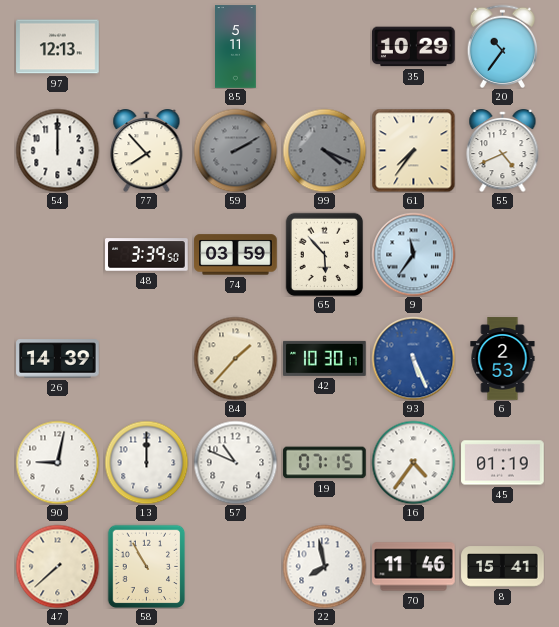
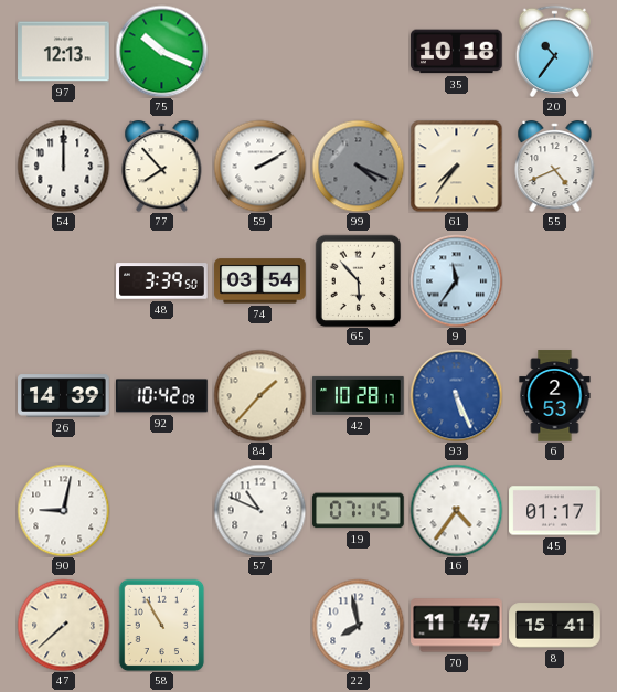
75: none -> 10:19
85: 5:11 -> none
35: 10:29 -> 10:18
59 dial: grey -> white
74: 03:59 -> 03:54
92: none -> 10:42
42: 10:30 -> 10:28
13: 12:00 -> none
45: 01:19 -> 01:17
70: 11:46 -> 11:47
